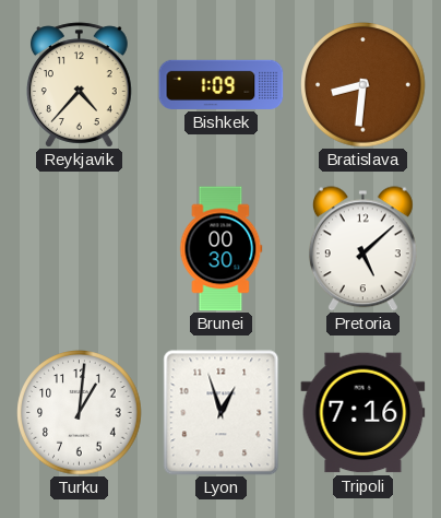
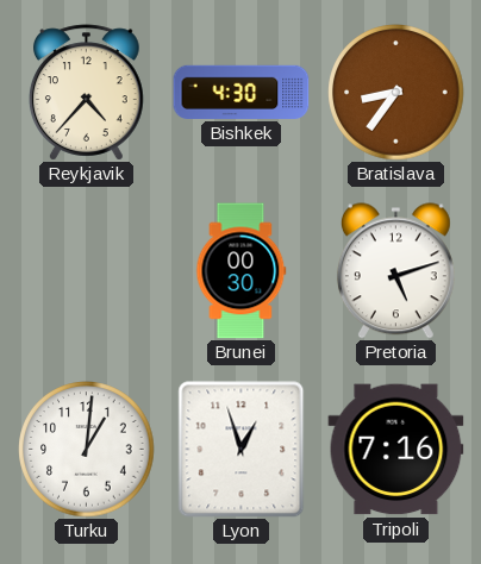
Bishkek: 1:09 -> 4:30
Bratislava: 8:31 -> 8:36
Pretoria: 5:08 -> 5:12
